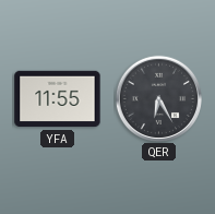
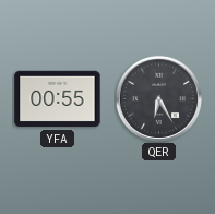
YFA: 11:55 -> 00:55
